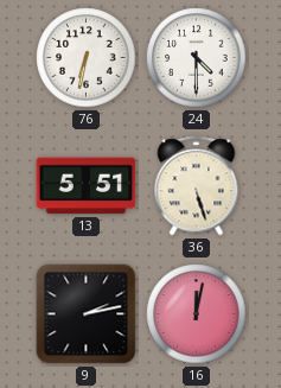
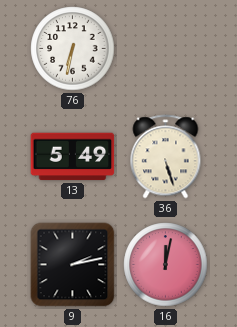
24: 4:30 -> none
13: 5:51 -> 5:49
